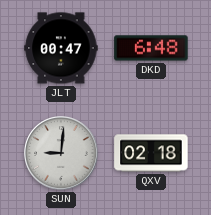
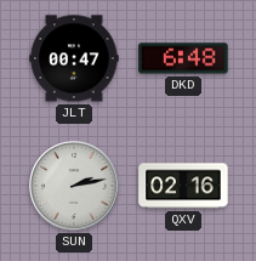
SUN: 9:01 -> 2:13
QXV: 02:18 -> 02:16
